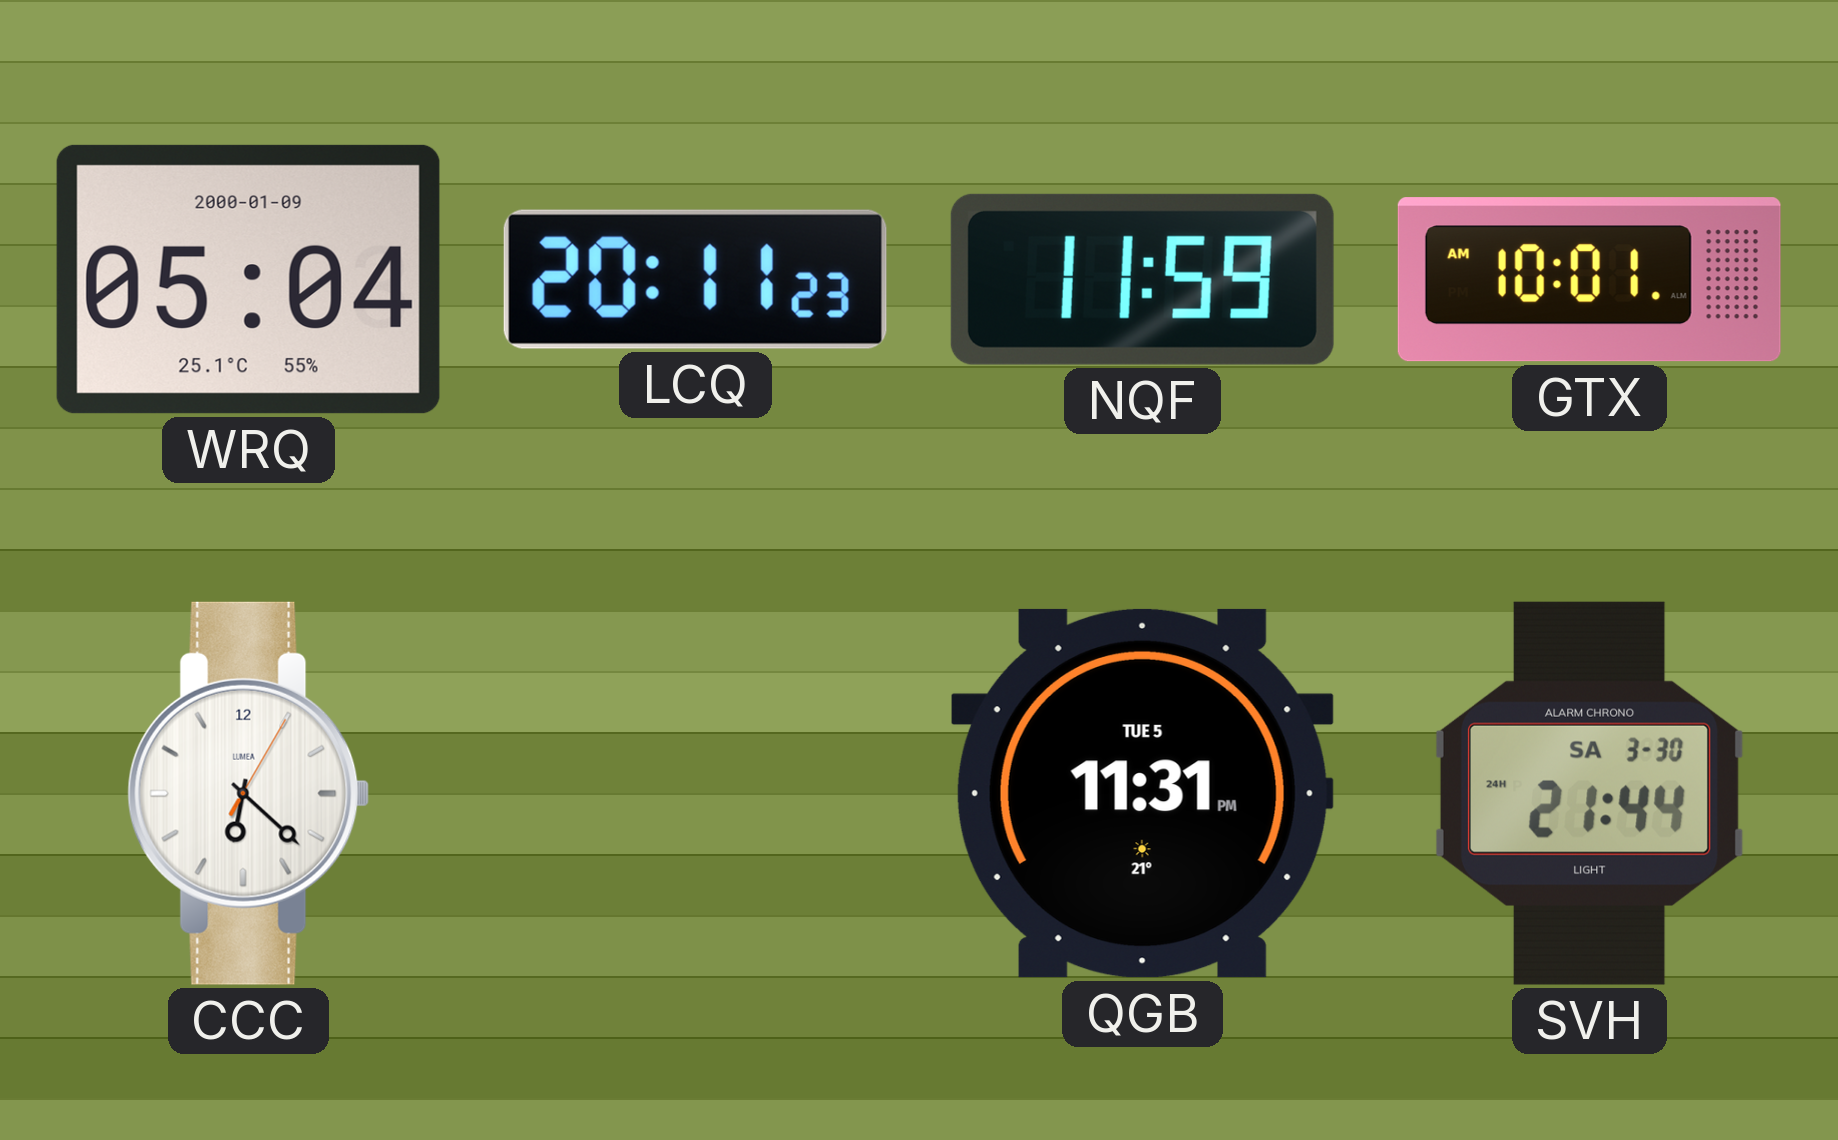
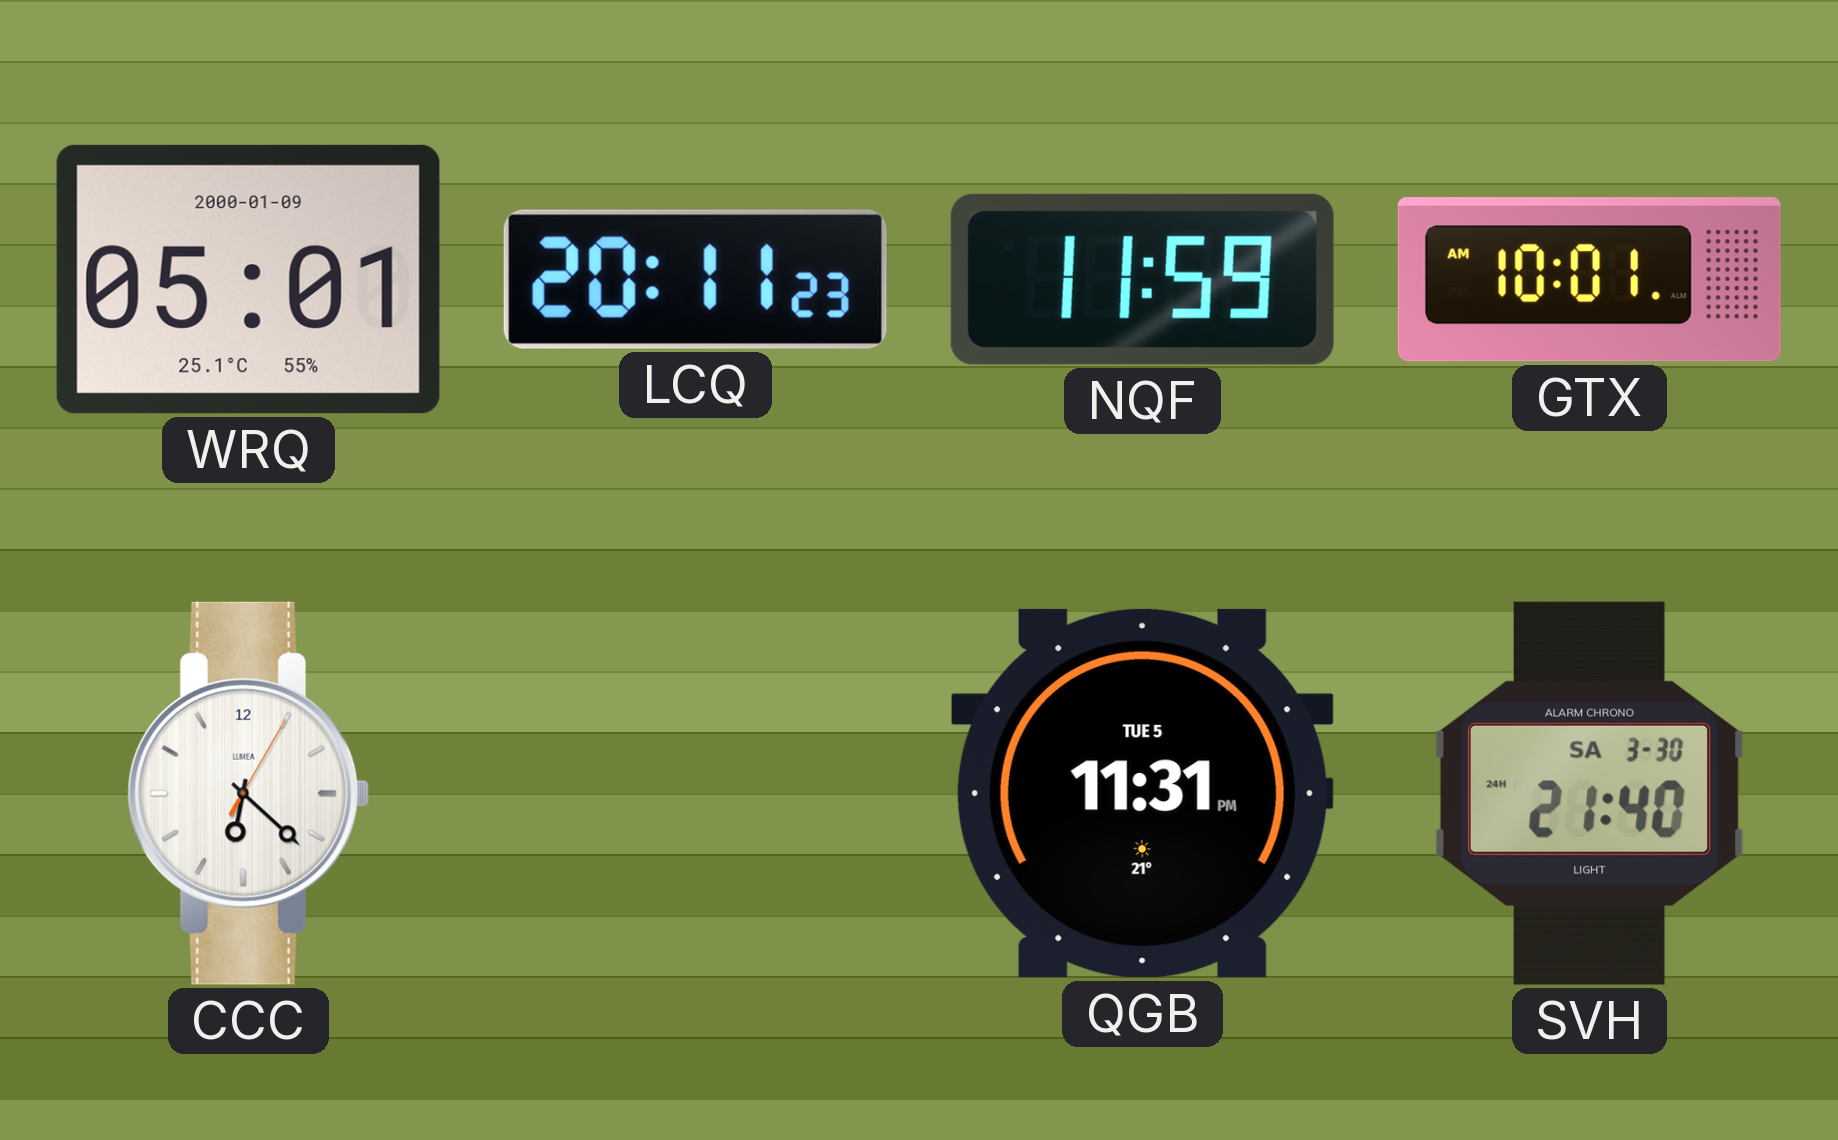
WRQ: 05:04 -> 05:01
SVH: 21:44 -> 21:40
